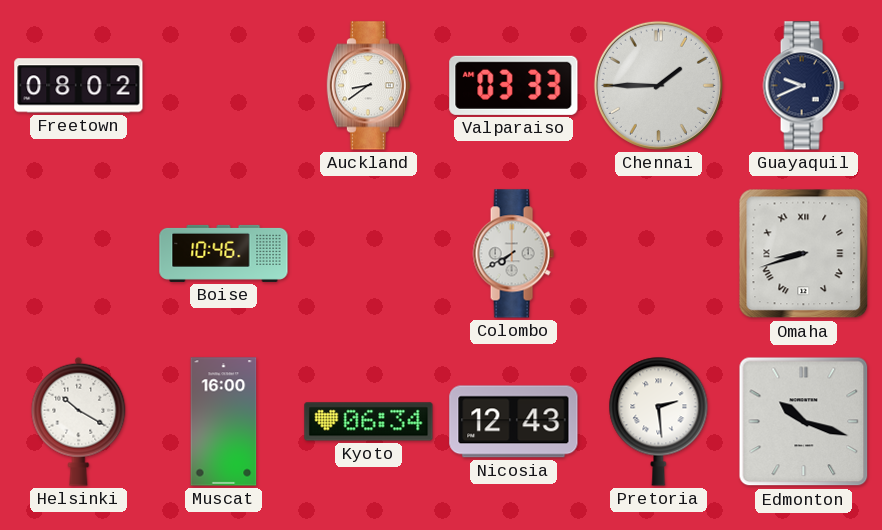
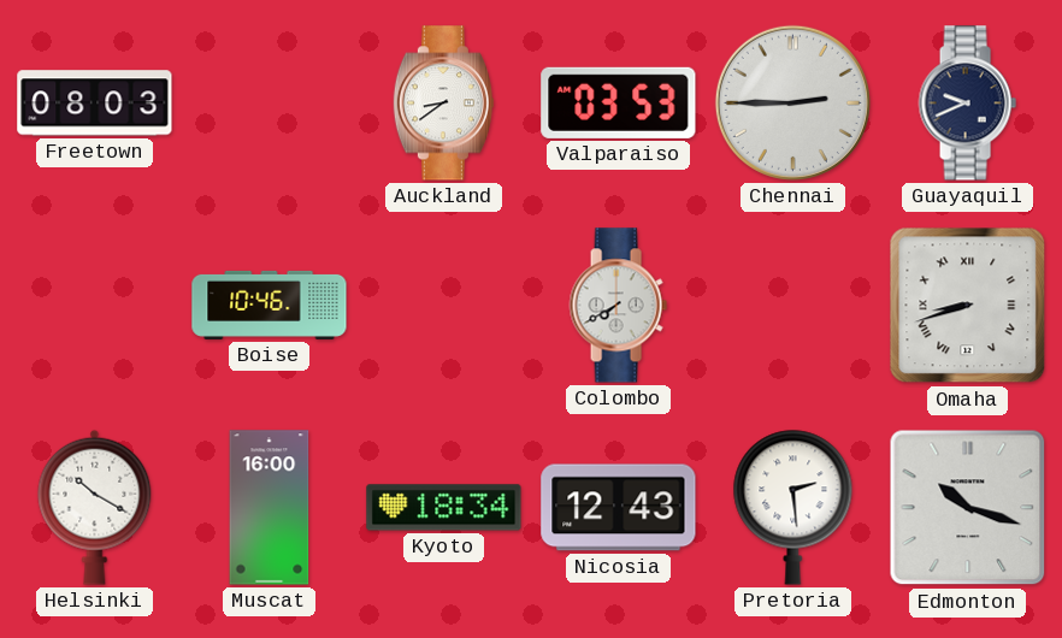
Freetown: 08:02 -> 08:03
Valparaiso: 03:33 -> 03:53
Chennai: 1:45 -> 2:45
Kyoto: 06:34 -> 18:34
